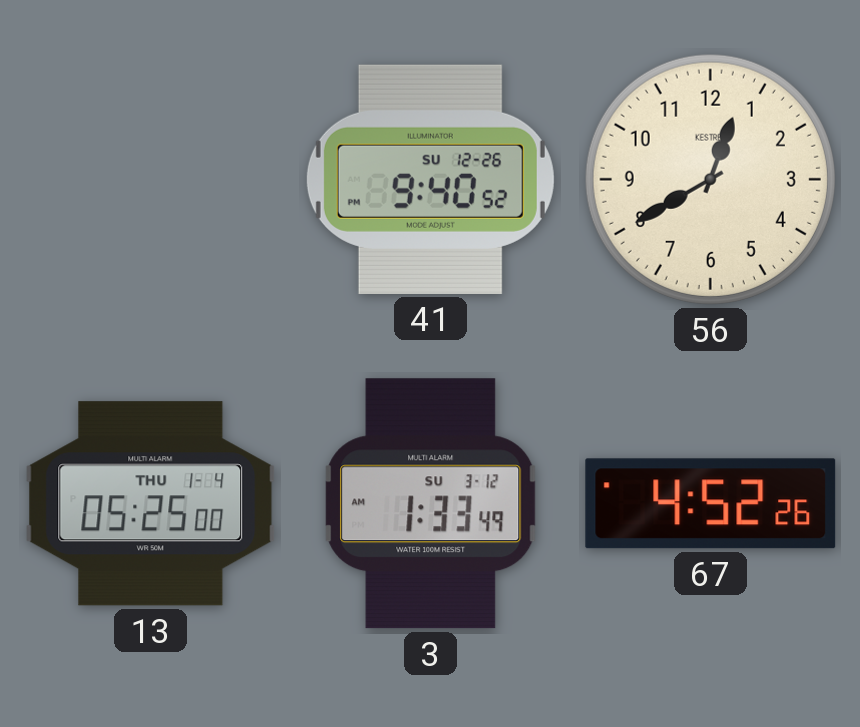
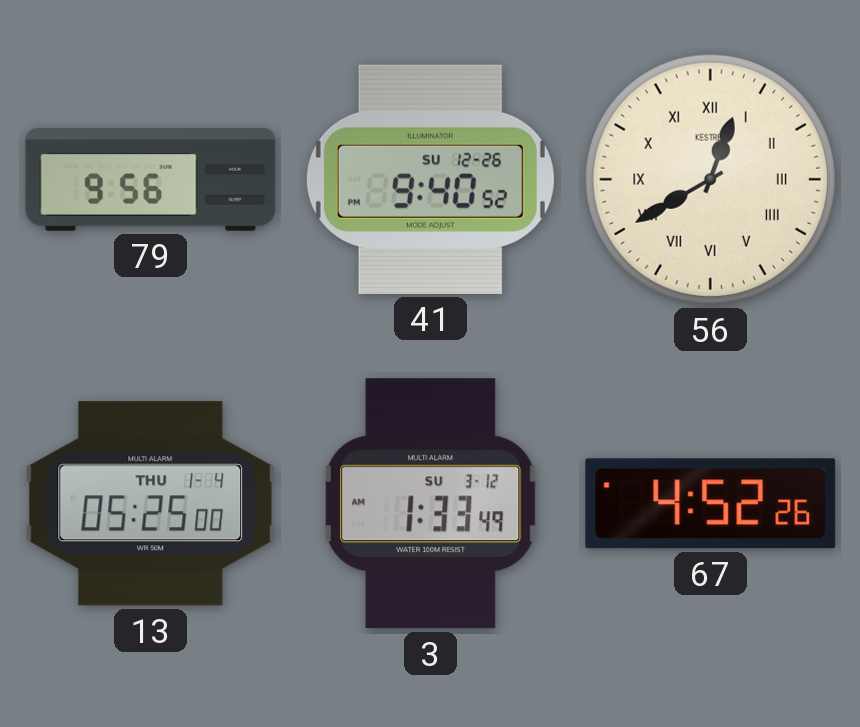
79: none -> 9:56
56 numerals: Arabic -> Roman
